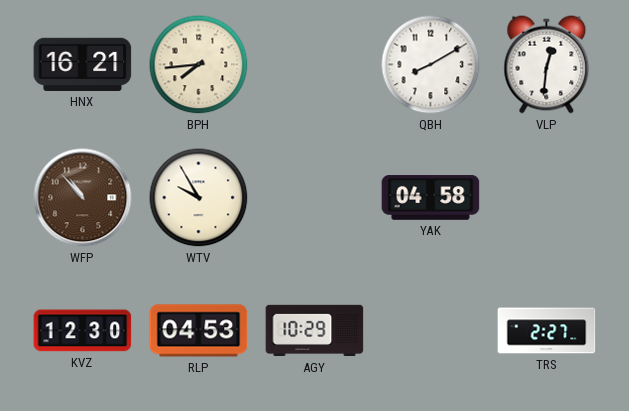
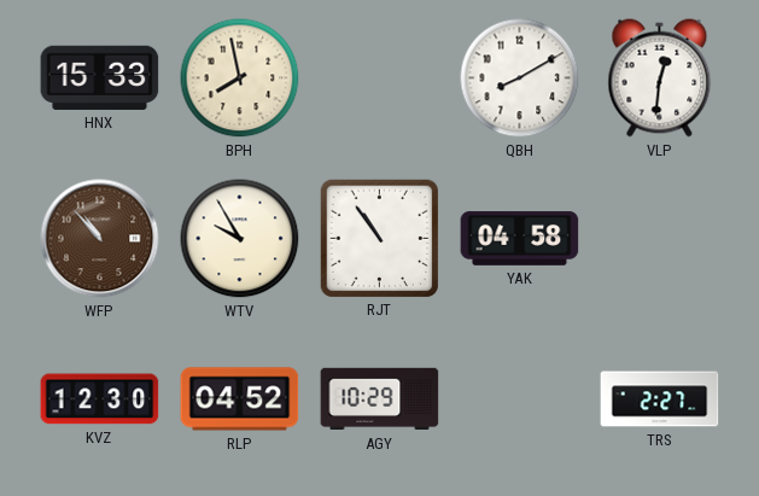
HNX: 16:21 -> 15:33
BPH: 7:44 -> 7:58
RJT: none -> 10:54
RLP: 04:53 -> 04:52
